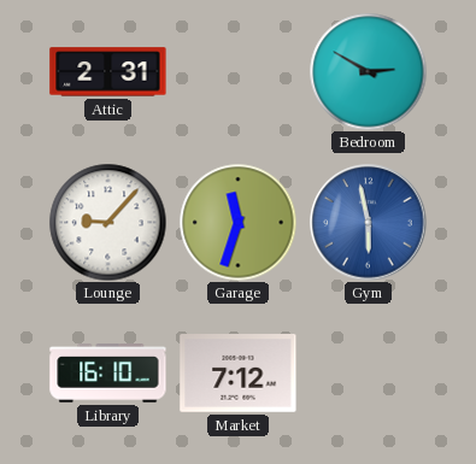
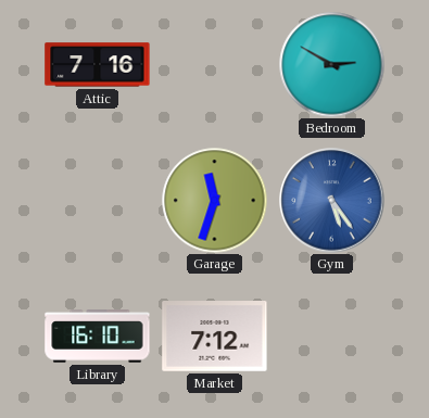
Attic: 2:31 -> 7:16
Lounge: 9:07 -> none
Gym: 5:58 -> 5:24
